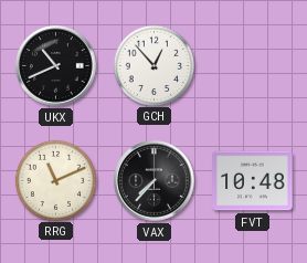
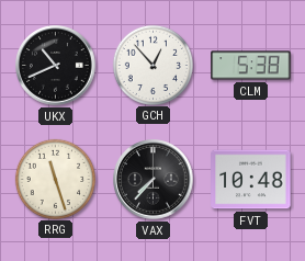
CLM: none -> 5:38
RRG: 11:11 -> 11:27
